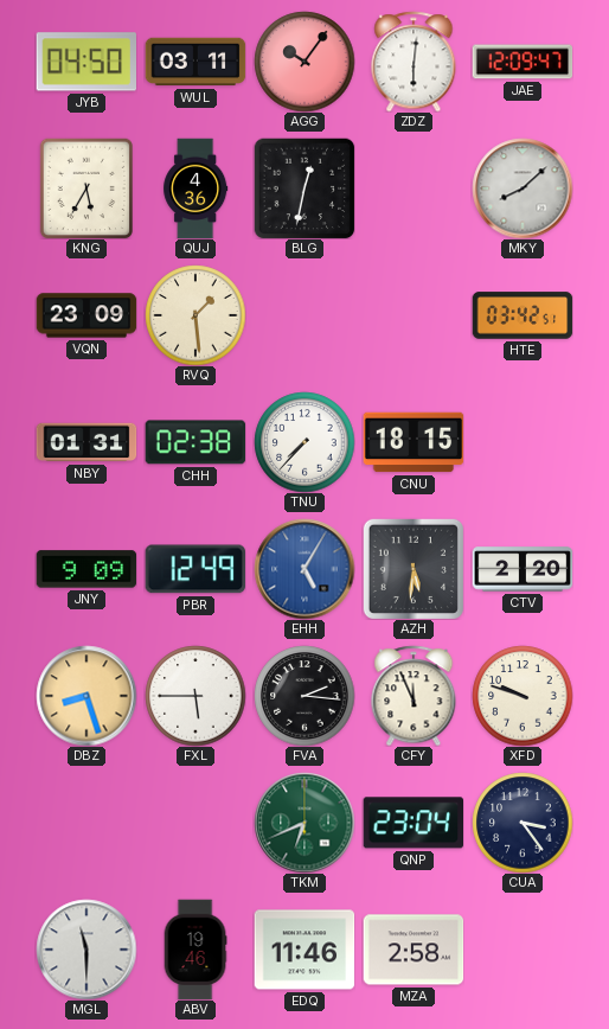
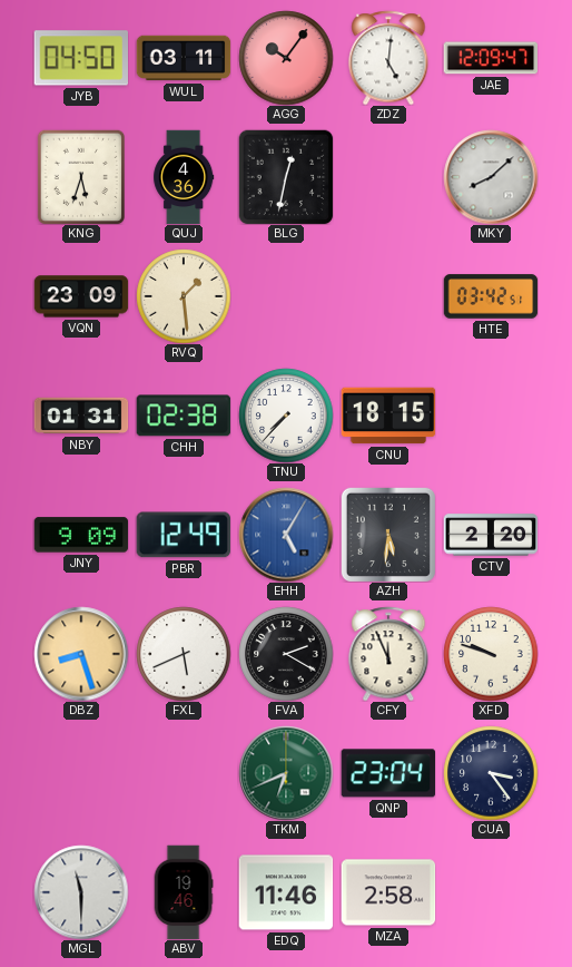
ZDZ: 6:01 -> 5:01
KNG: 5:35 -> 5:33
FXL: 5:45 -> 5:41
FVA: 2:16 -> 2:20
